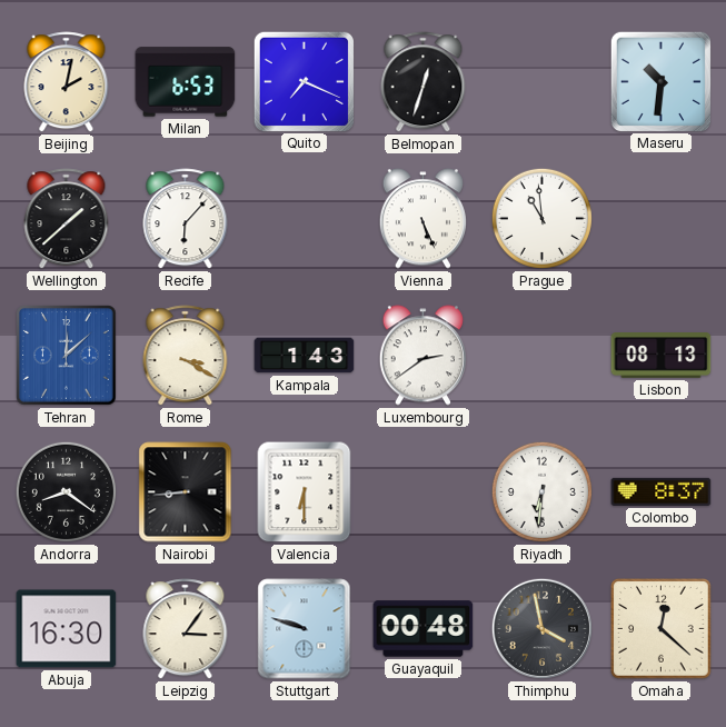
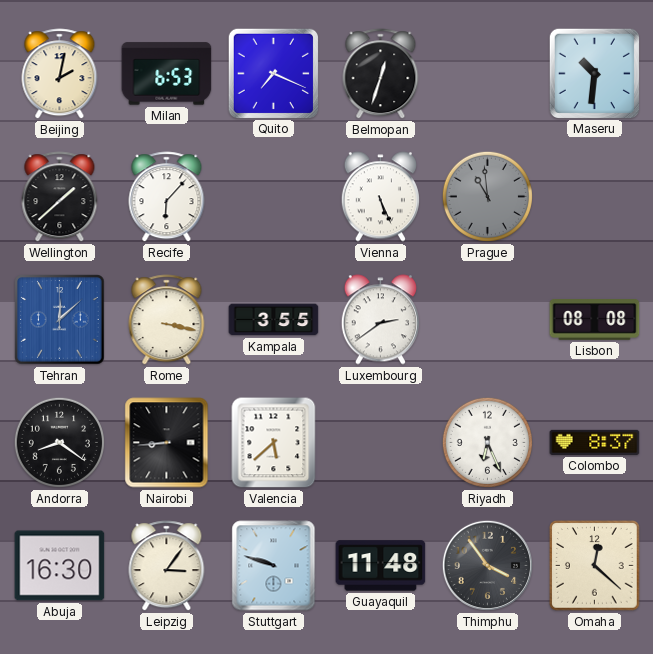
Prague dial: white -> grey
Rome: 3:20 -> 3:17
Kampala: 1:43 -> 3:55
Lisbon: 08:13 -> 08:08
Valencia: 6:30 -> 5:38
Riyadh: 6:31 -> 6:26
Guayaquil: 00:48 -> 11:48
Thimphu: 3:58 -> 3:54
